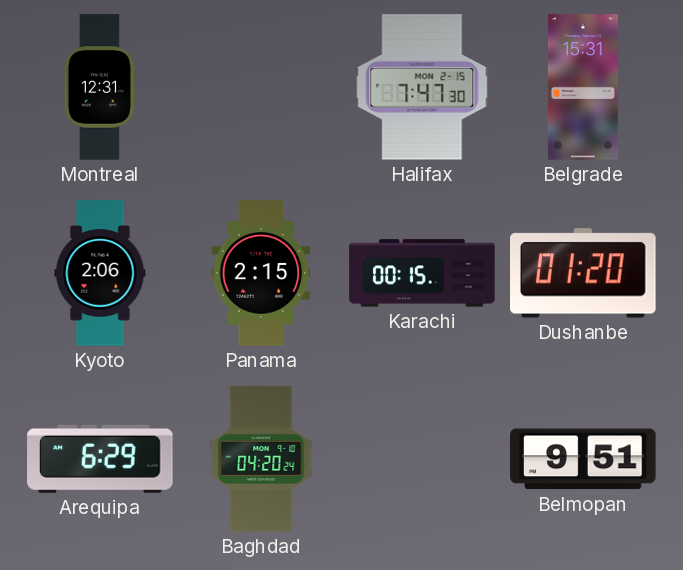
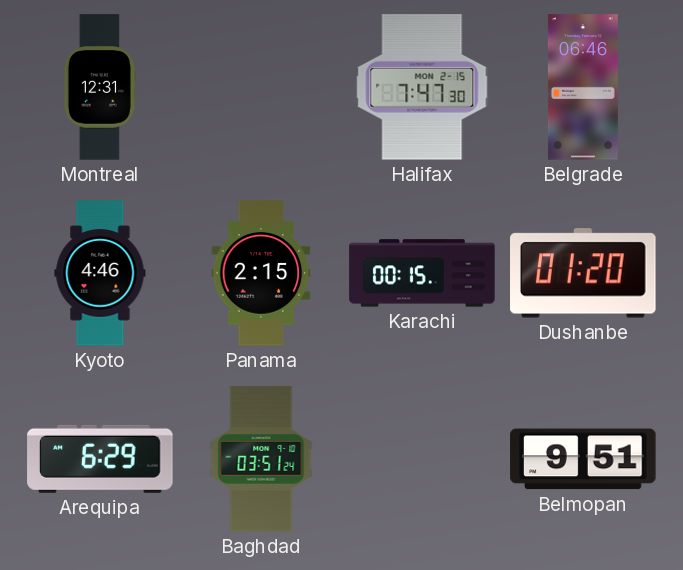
Belgrade: 15:31 -> 06:46
Kyoto: 2:06 -> 4:46
Baghdad: 04:20 -> 03:51
